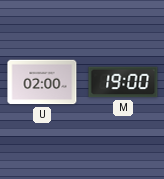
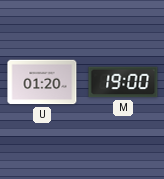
U: 02:00 -> 01:20
